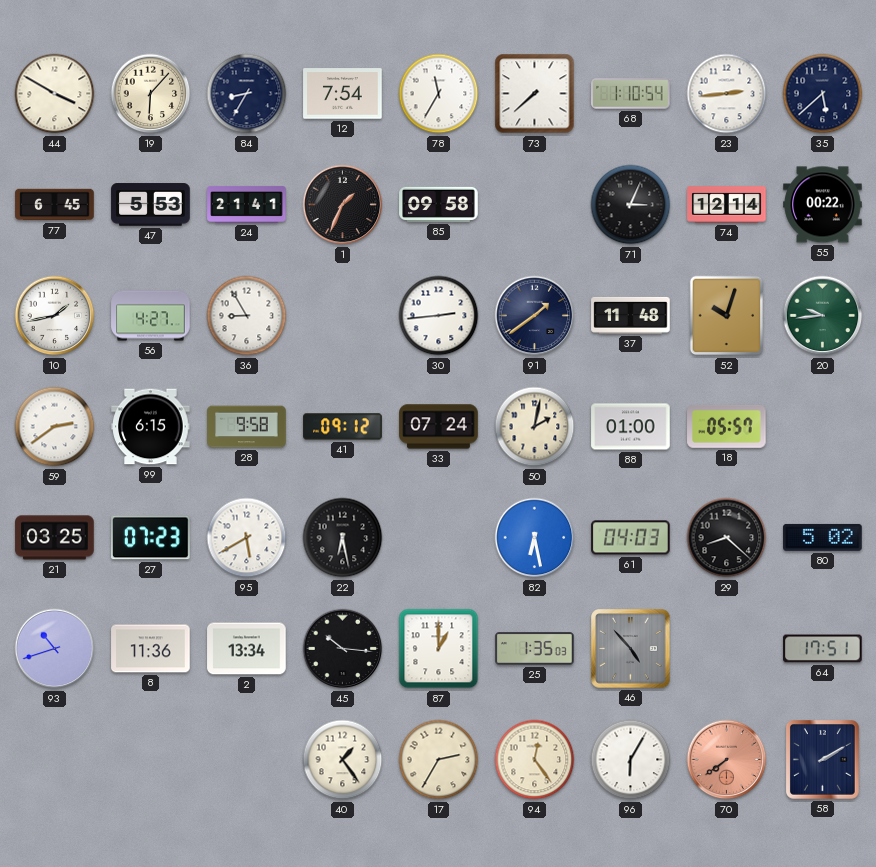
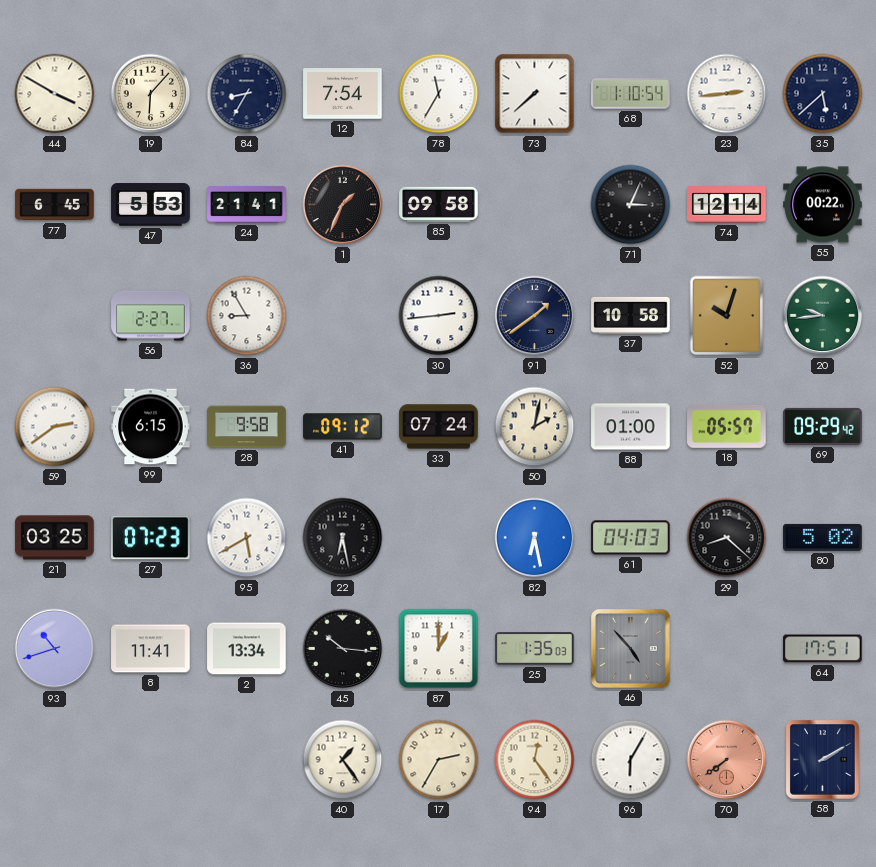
10: 1:43 -> none
56: 4:27 -> 2:27
37: 11:48 -> 10:58
69: none -> 09:29
8: 11:36 -> 11:41
